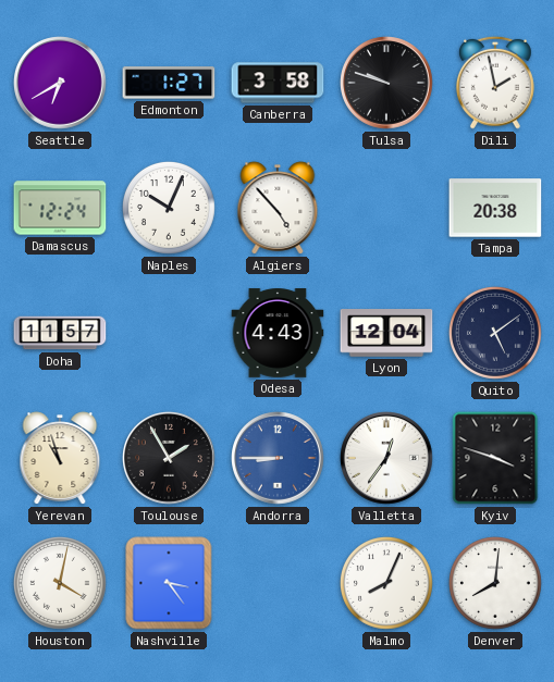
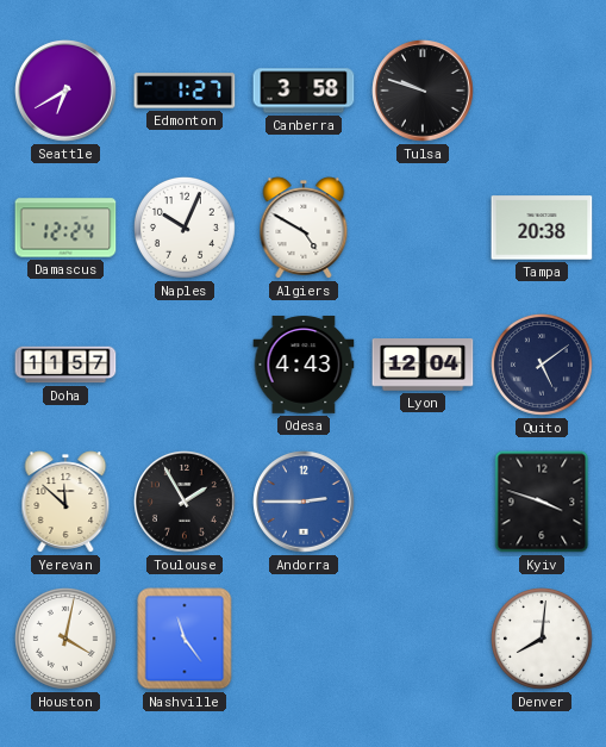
Dili: 1:58 -> none
Algiers: 4:53 -> 4:50
Yerevan: 10:57 -> 11:52
Andorra: 8:45 -> 2:45
Valletta: 12:36 -> none
Nashville: 3:24 -> 11:24
Malmo: 8:04 -> none
